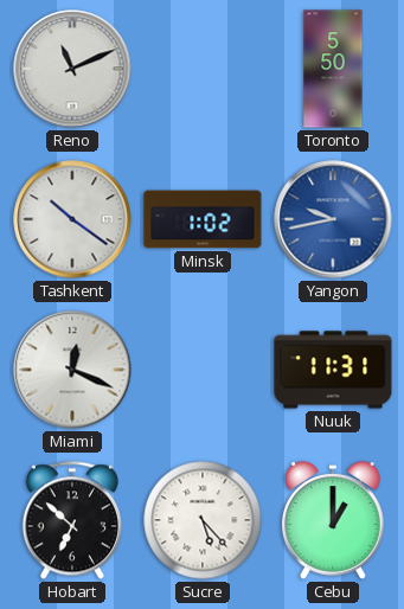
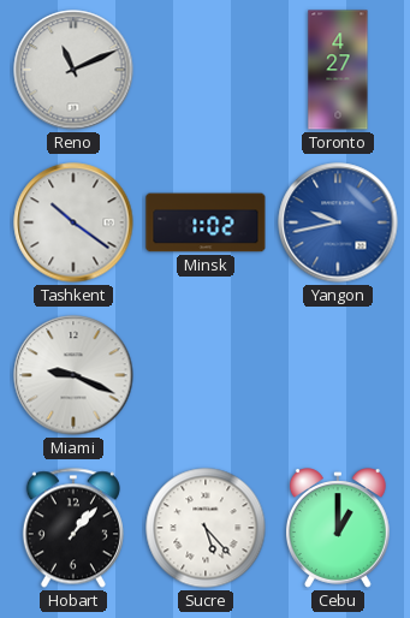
Toronto: 5:50 -> 4:27
Miami: 12:19 -> 9:19
Nuuk: 11:31 -> none
Hobart: 6:52 -> 1:07
